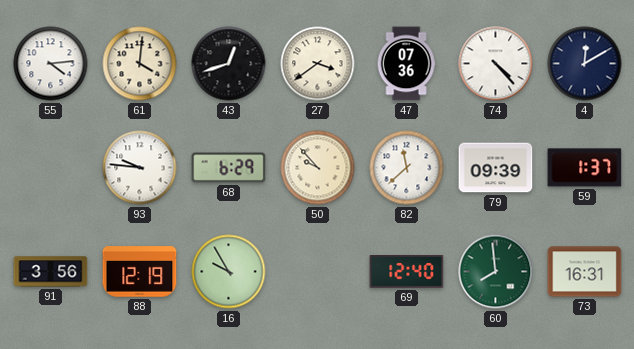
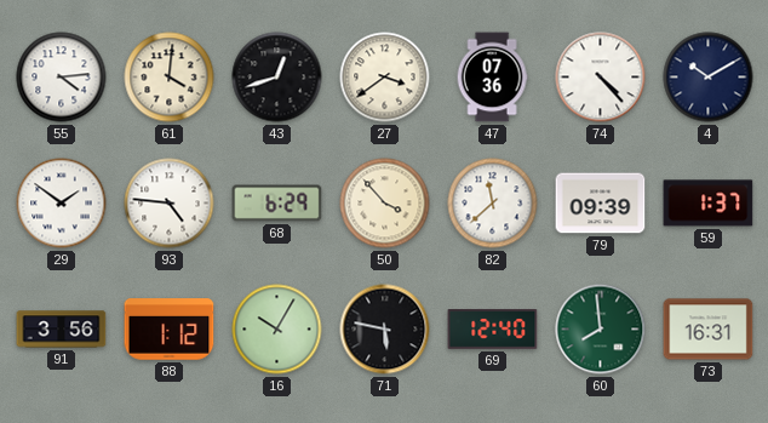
4: 12:10 -> 10:10
29: none -> 1:51
93: 9:46 -> 4:46
50: 9:53 -> 3:53
88: 12:19 -> 1:12
16: 9:55 -> 10:05
71: none -> 5:47
